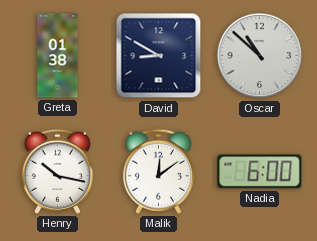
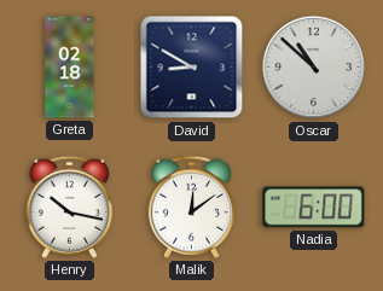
Greta: 01:38 -> 02:18
